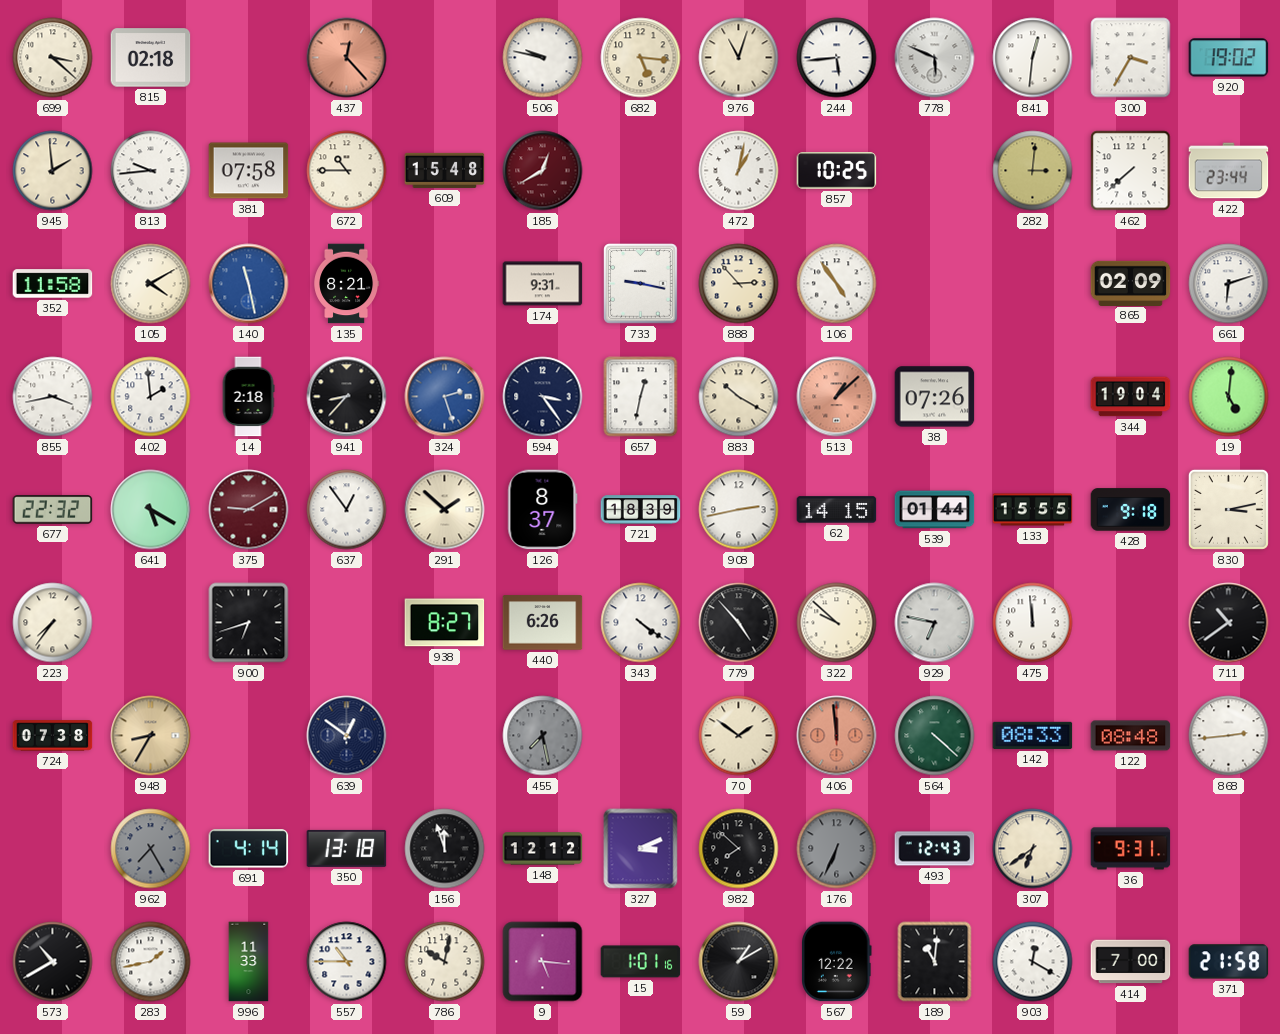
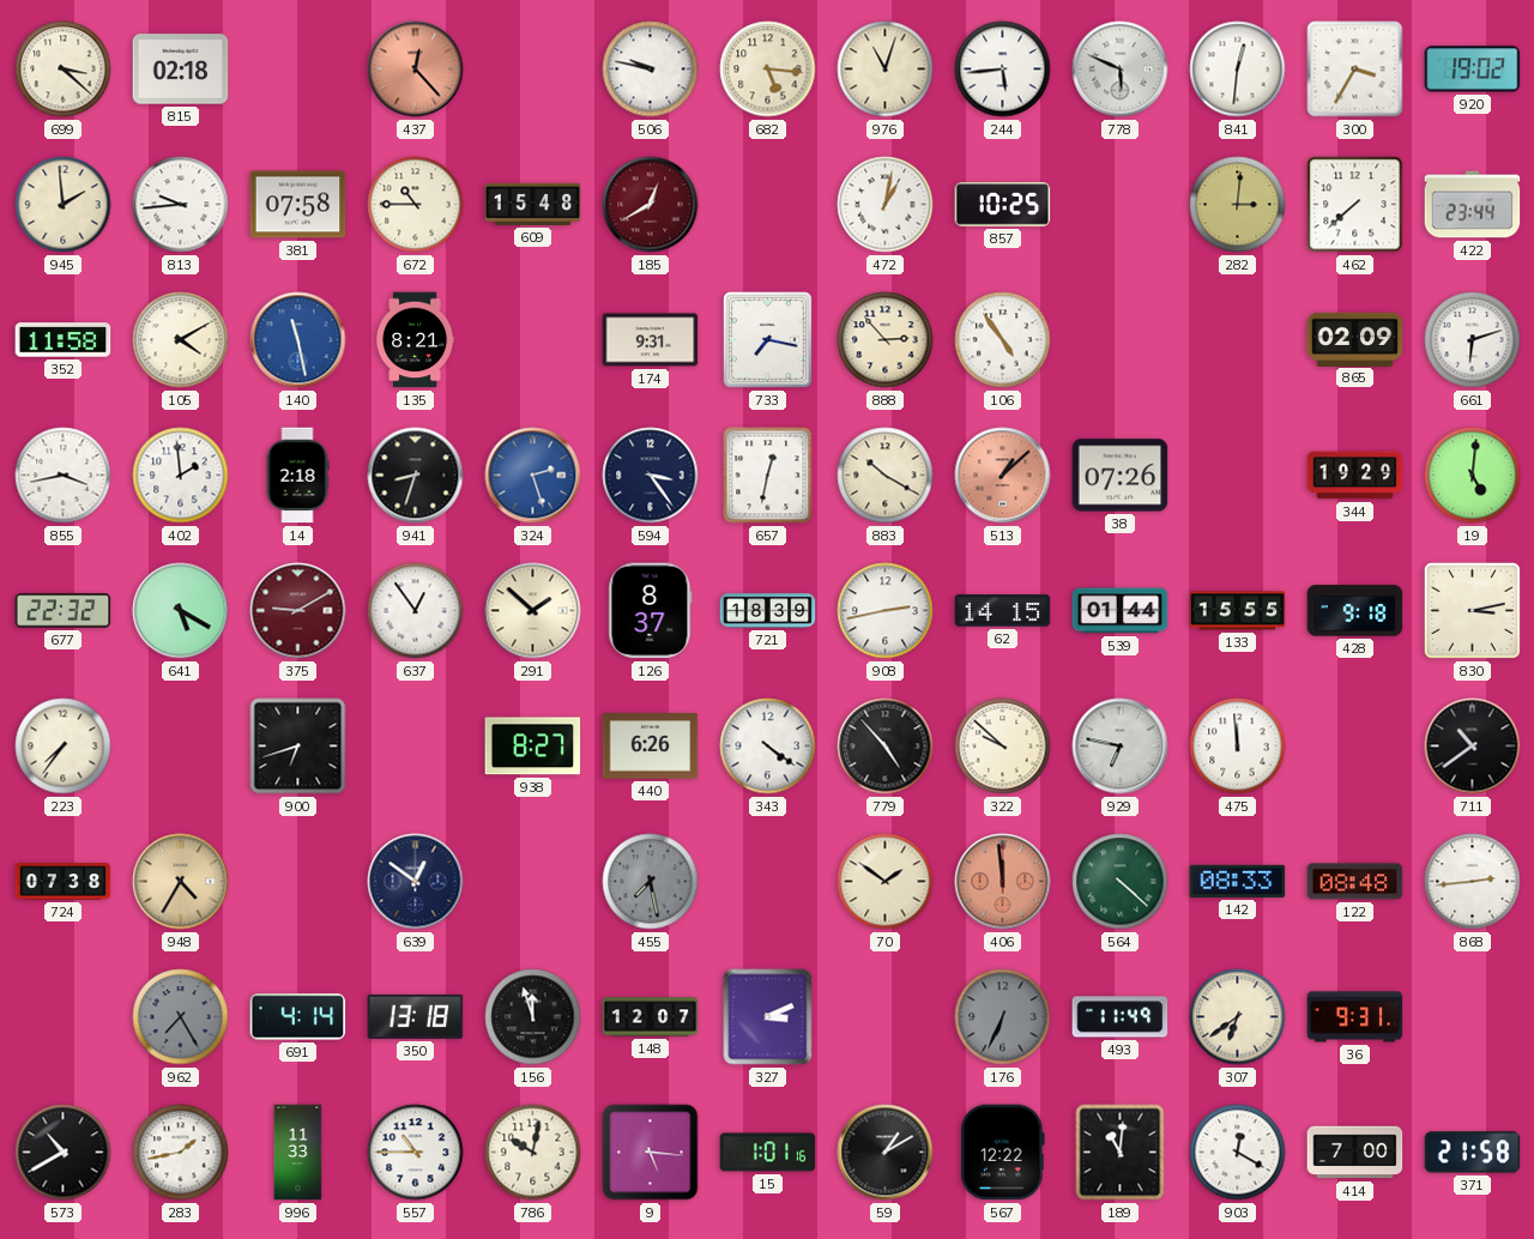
733: 9:17 -> 7:17
941: 8:37 -> 8:33
344: 19:04 -> 19:29
948: 8:35 -> 4:35
148: 12:12 -> 12:07
982: 7:52 -> none
493: 12:43 -> 11:49
